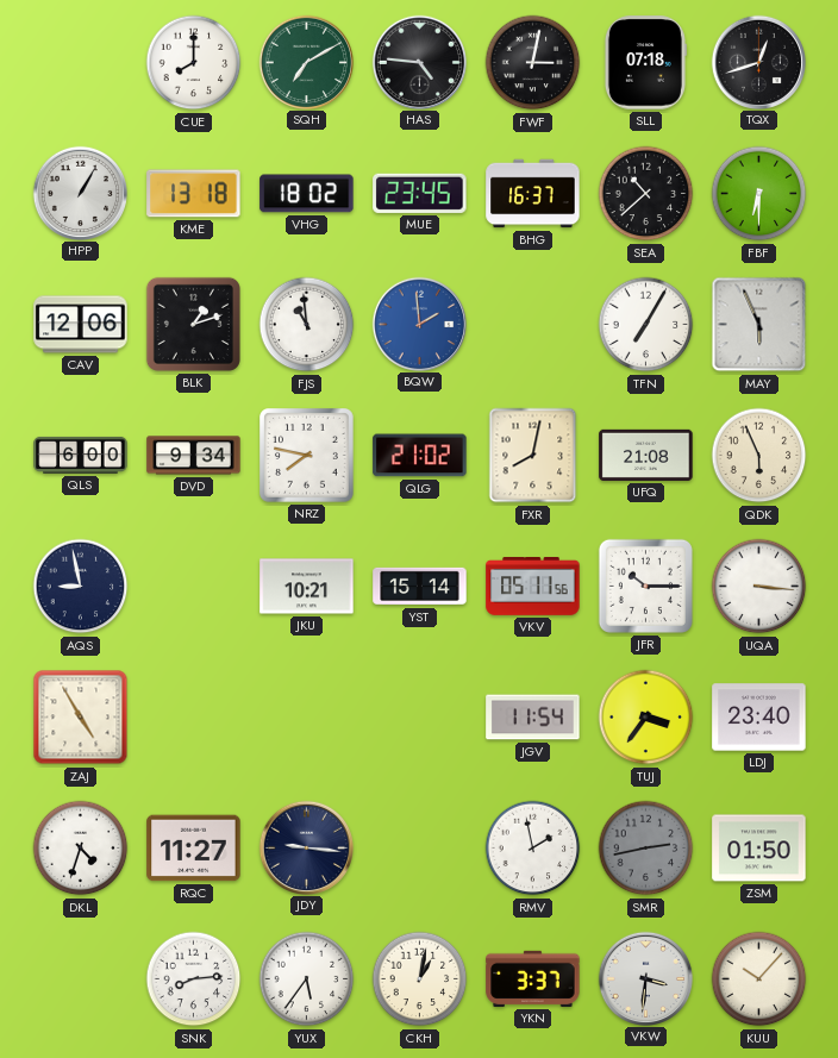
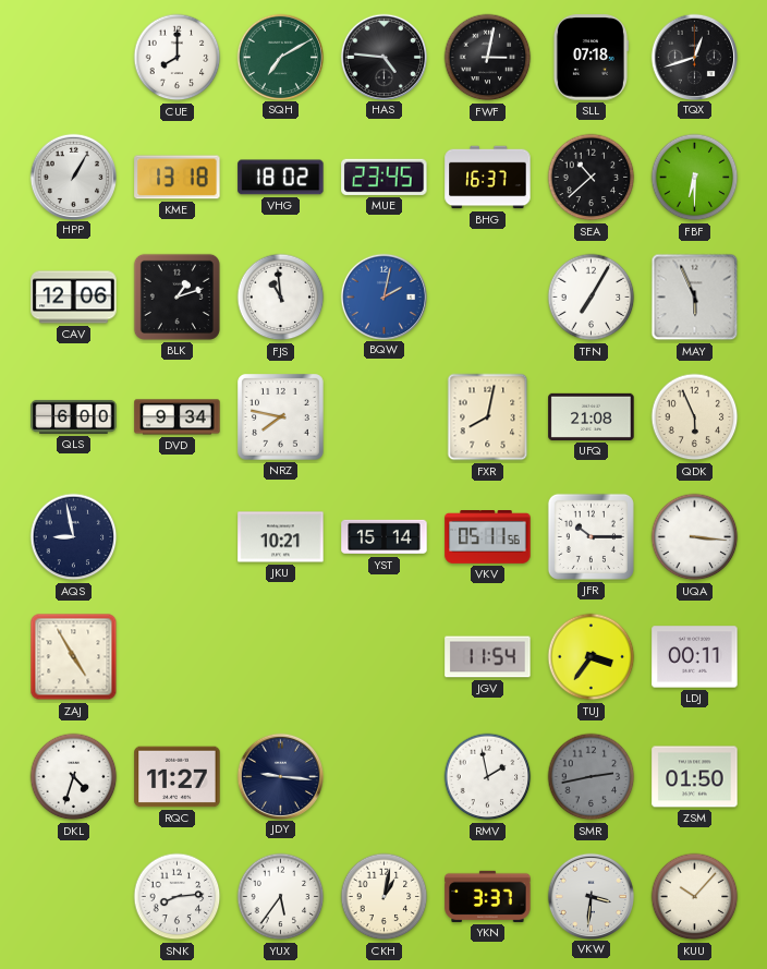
BQW: 1:59 -> 2:02
QLG: 21:02 -> none
LDJ: 23:40 -> 00:11
